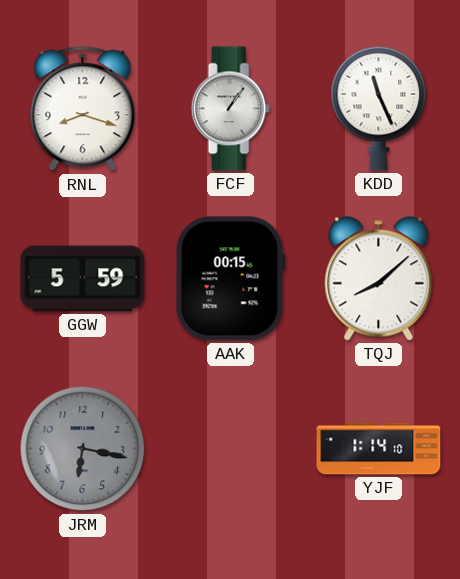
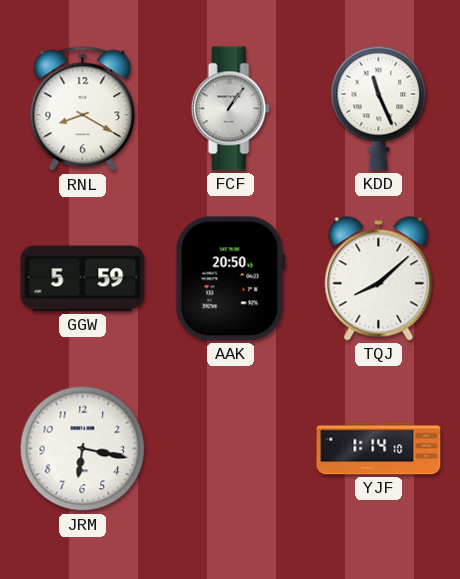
RNL: 8:18 -> 8:20
AAK: 00:15 -> 20:50
JRM dial: grey -> white
